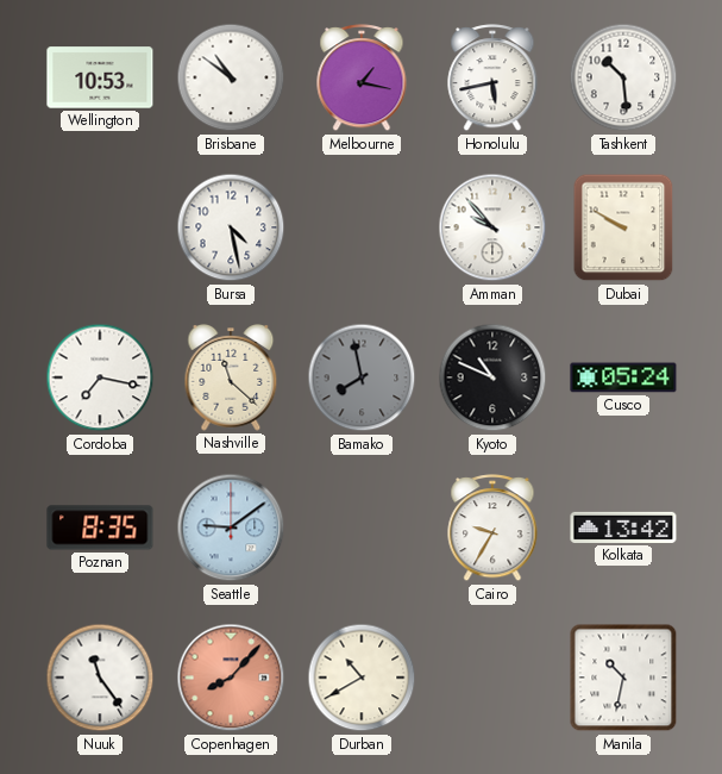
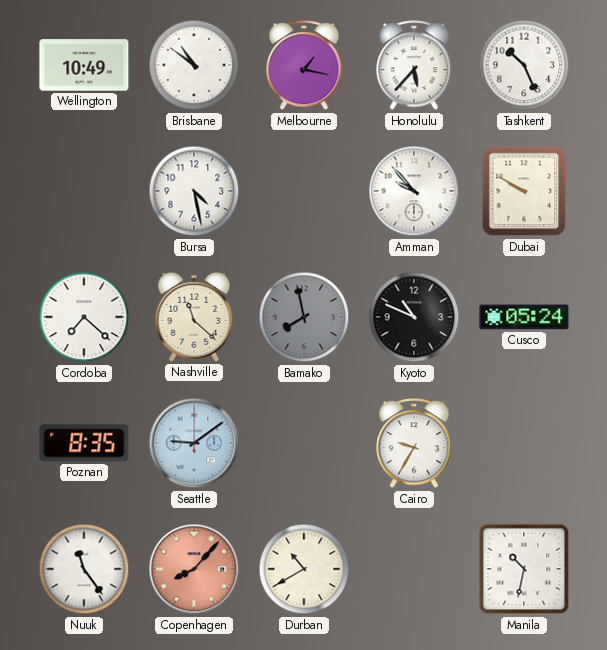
Wellington: 10:53 -> 10:49
Honolulu: 5:43 -> 5:37
Tashkent: 10:29 -> 10:26
Cordoba: 7:17 -> 7:22
Kolkata: 13:42 -> none
